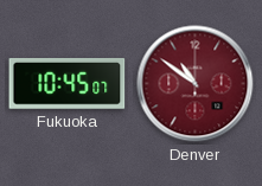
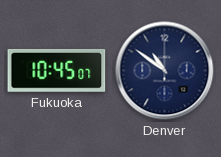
Denver dial: burgundy -> navy
